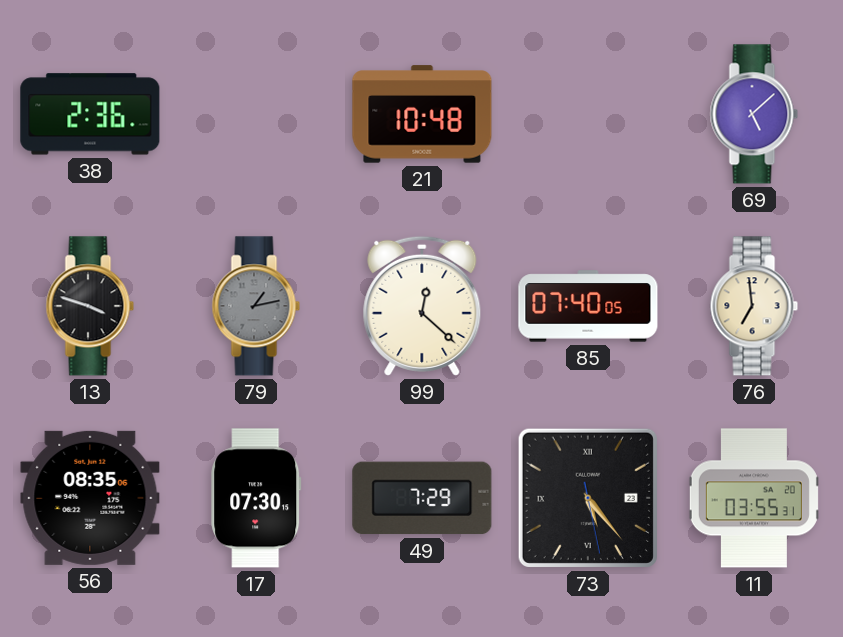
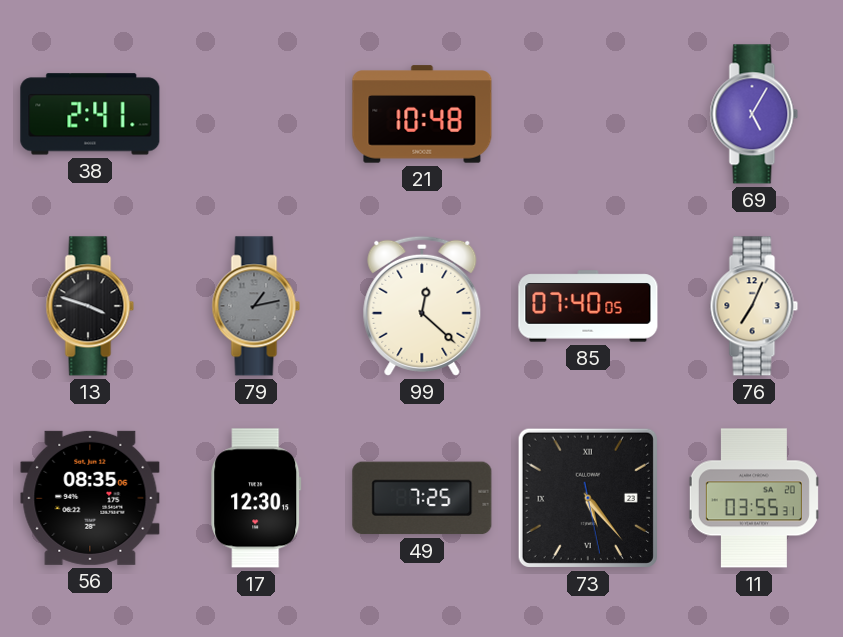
38: 2:36 -> 2:41
69: 5:08 -> 5:05
76: 6:59 -> 7:04
17: 07:30 -> 12:30
49: 7:29 -> 7:25
